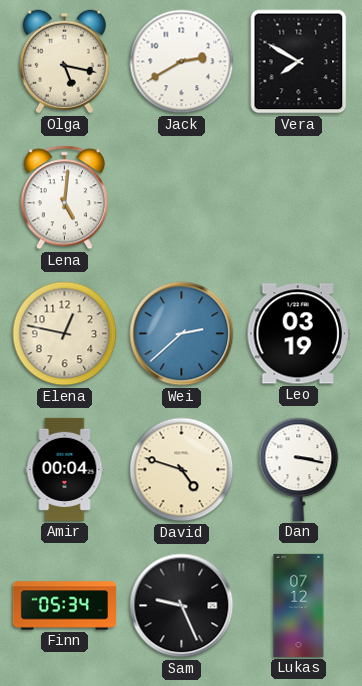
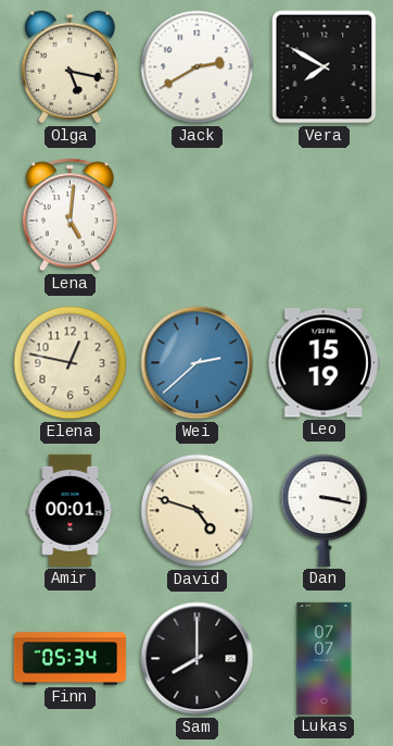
Leo: 03:19 -> 15:19
Amir: 00:04 -> 00:01
Sam: 9:26 -> 8:00
Lukas: 07:12 -> 07:07
